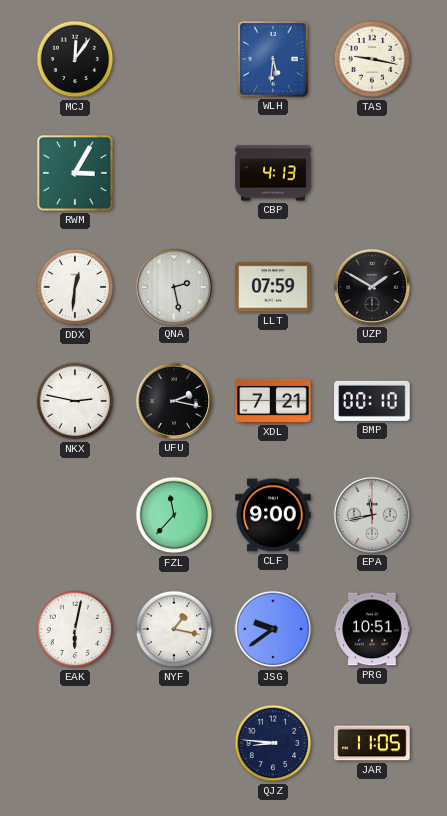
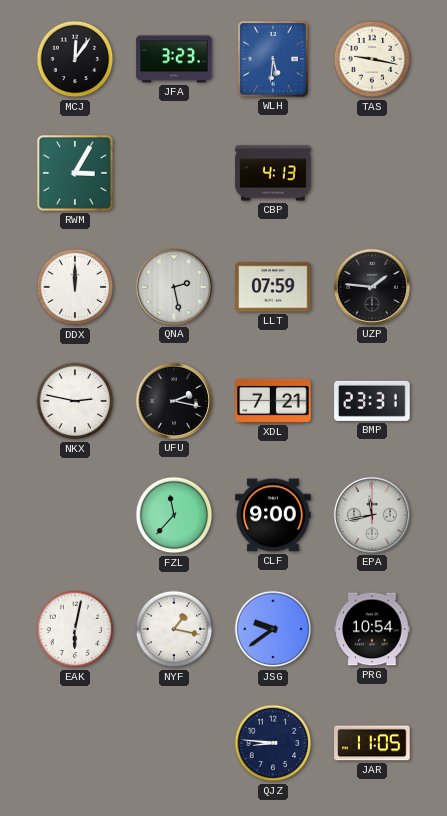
JFA: none -> 3:23
DDX: 12:31 -> 12:00
UZP: 1:50 -> 1:46
BMP: 00:10 -> 23:31
PRG: 10:51 -> 10:54
